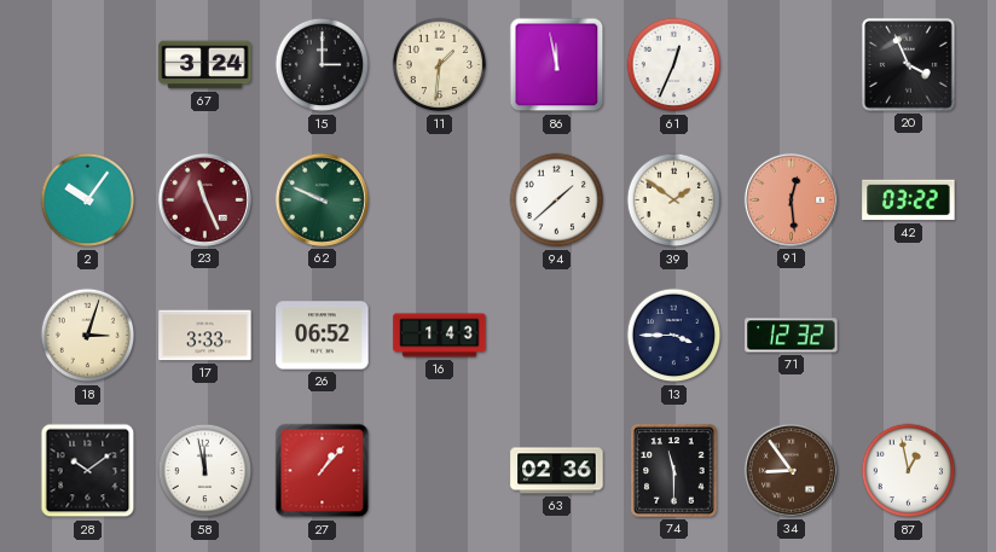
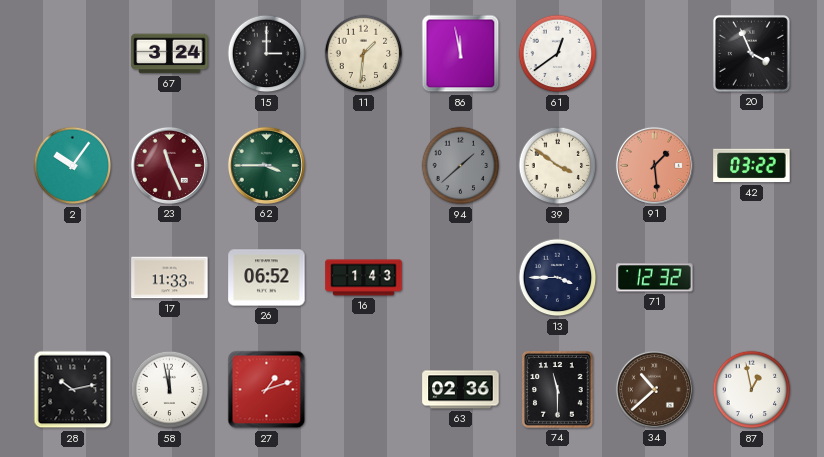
61: 12:34 -> 12:39
62: 9:49 -> 3:45
94 dial: white -> grey
39: 1:51 -> 3:51
91: 12:29 -> 1:29
18: 3:03 -> none
17: 3:33 -> 11:33
28: 10:09 -> 10:13
27: 1:07 -> 1:12
34: 8:54 -> 10:38
